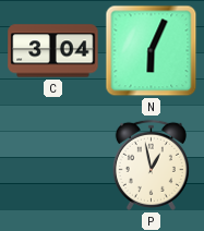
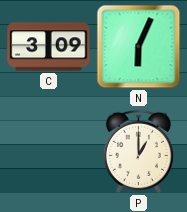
C: 3:04 -> 3:09
P: 12:58 -> 1:00
